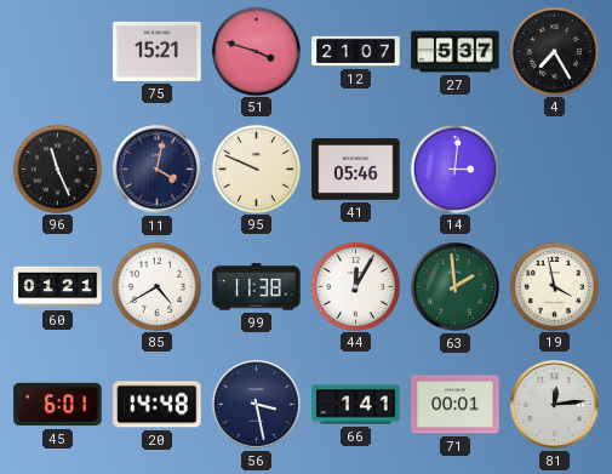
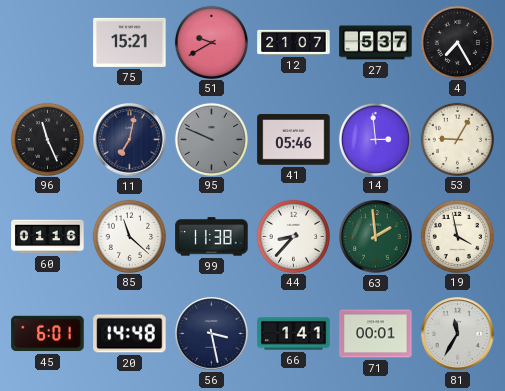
51: 3:48 -> 9:40
11: 4:02 -> 7:02
95 dial: cream -> grey
14: 3:01 -> 2:59
53: none -> 9:05
60: 01:21 -> 01:16
85: 4:40 -> 11:22
44: 12:05 -> 8:37
81: 12:14 -> 11:35
